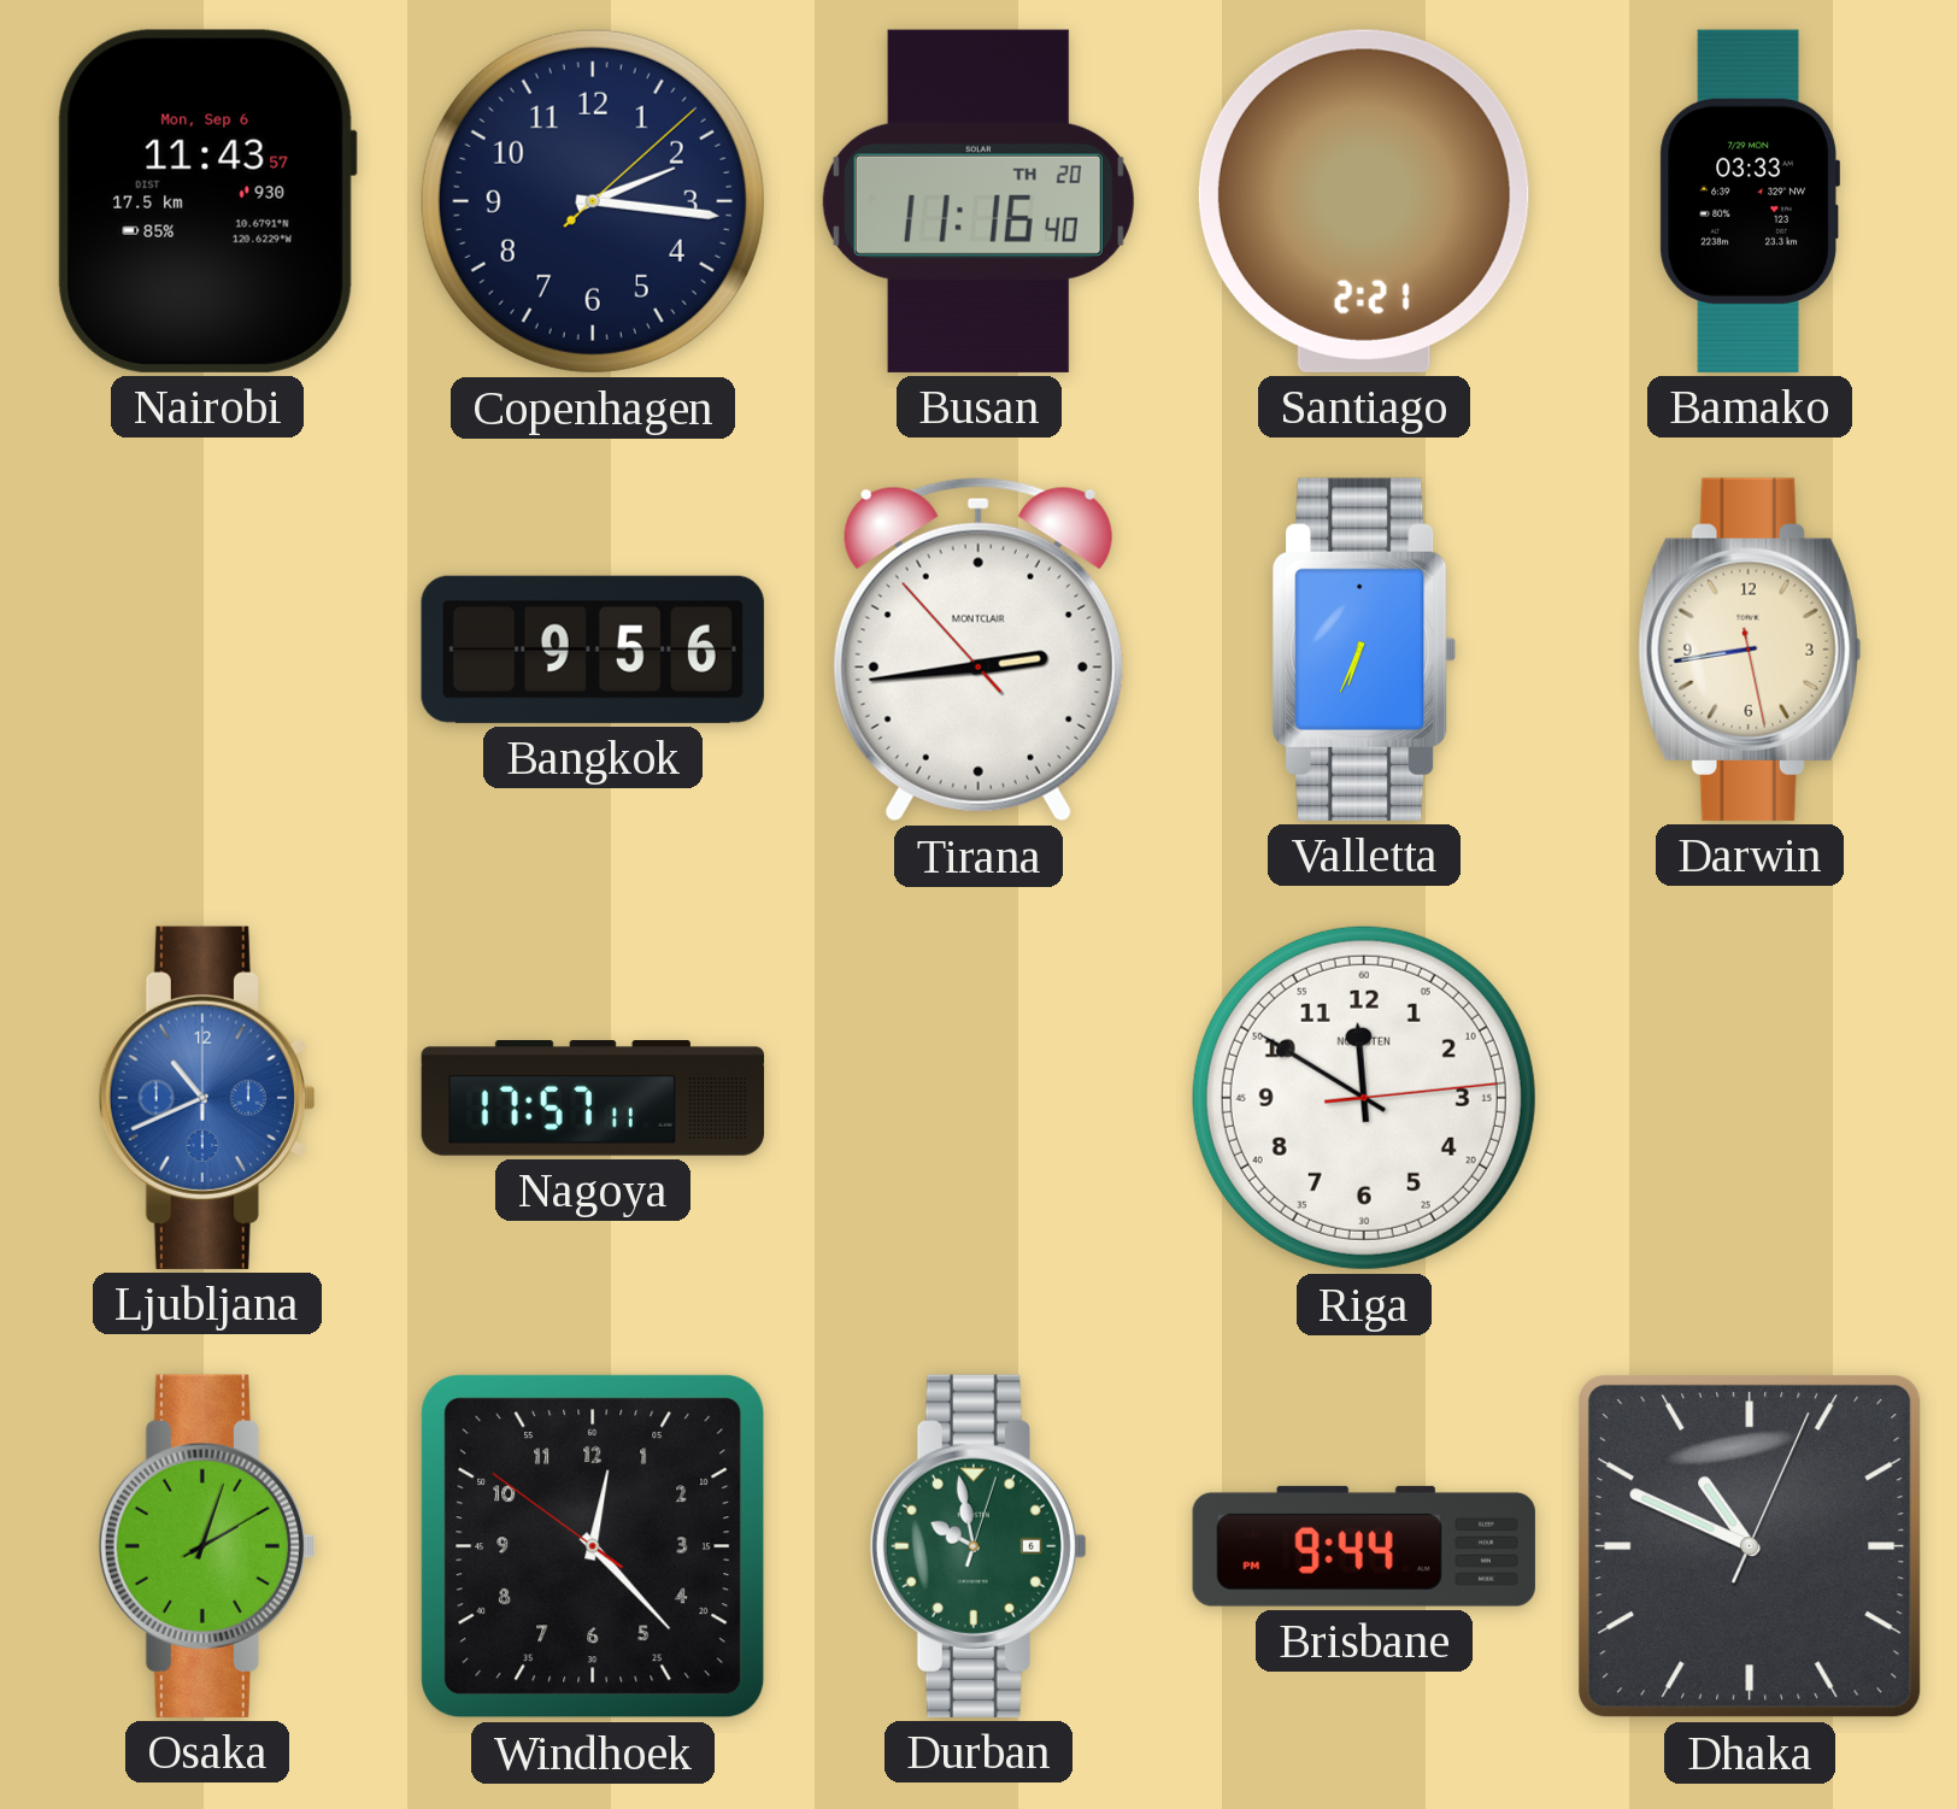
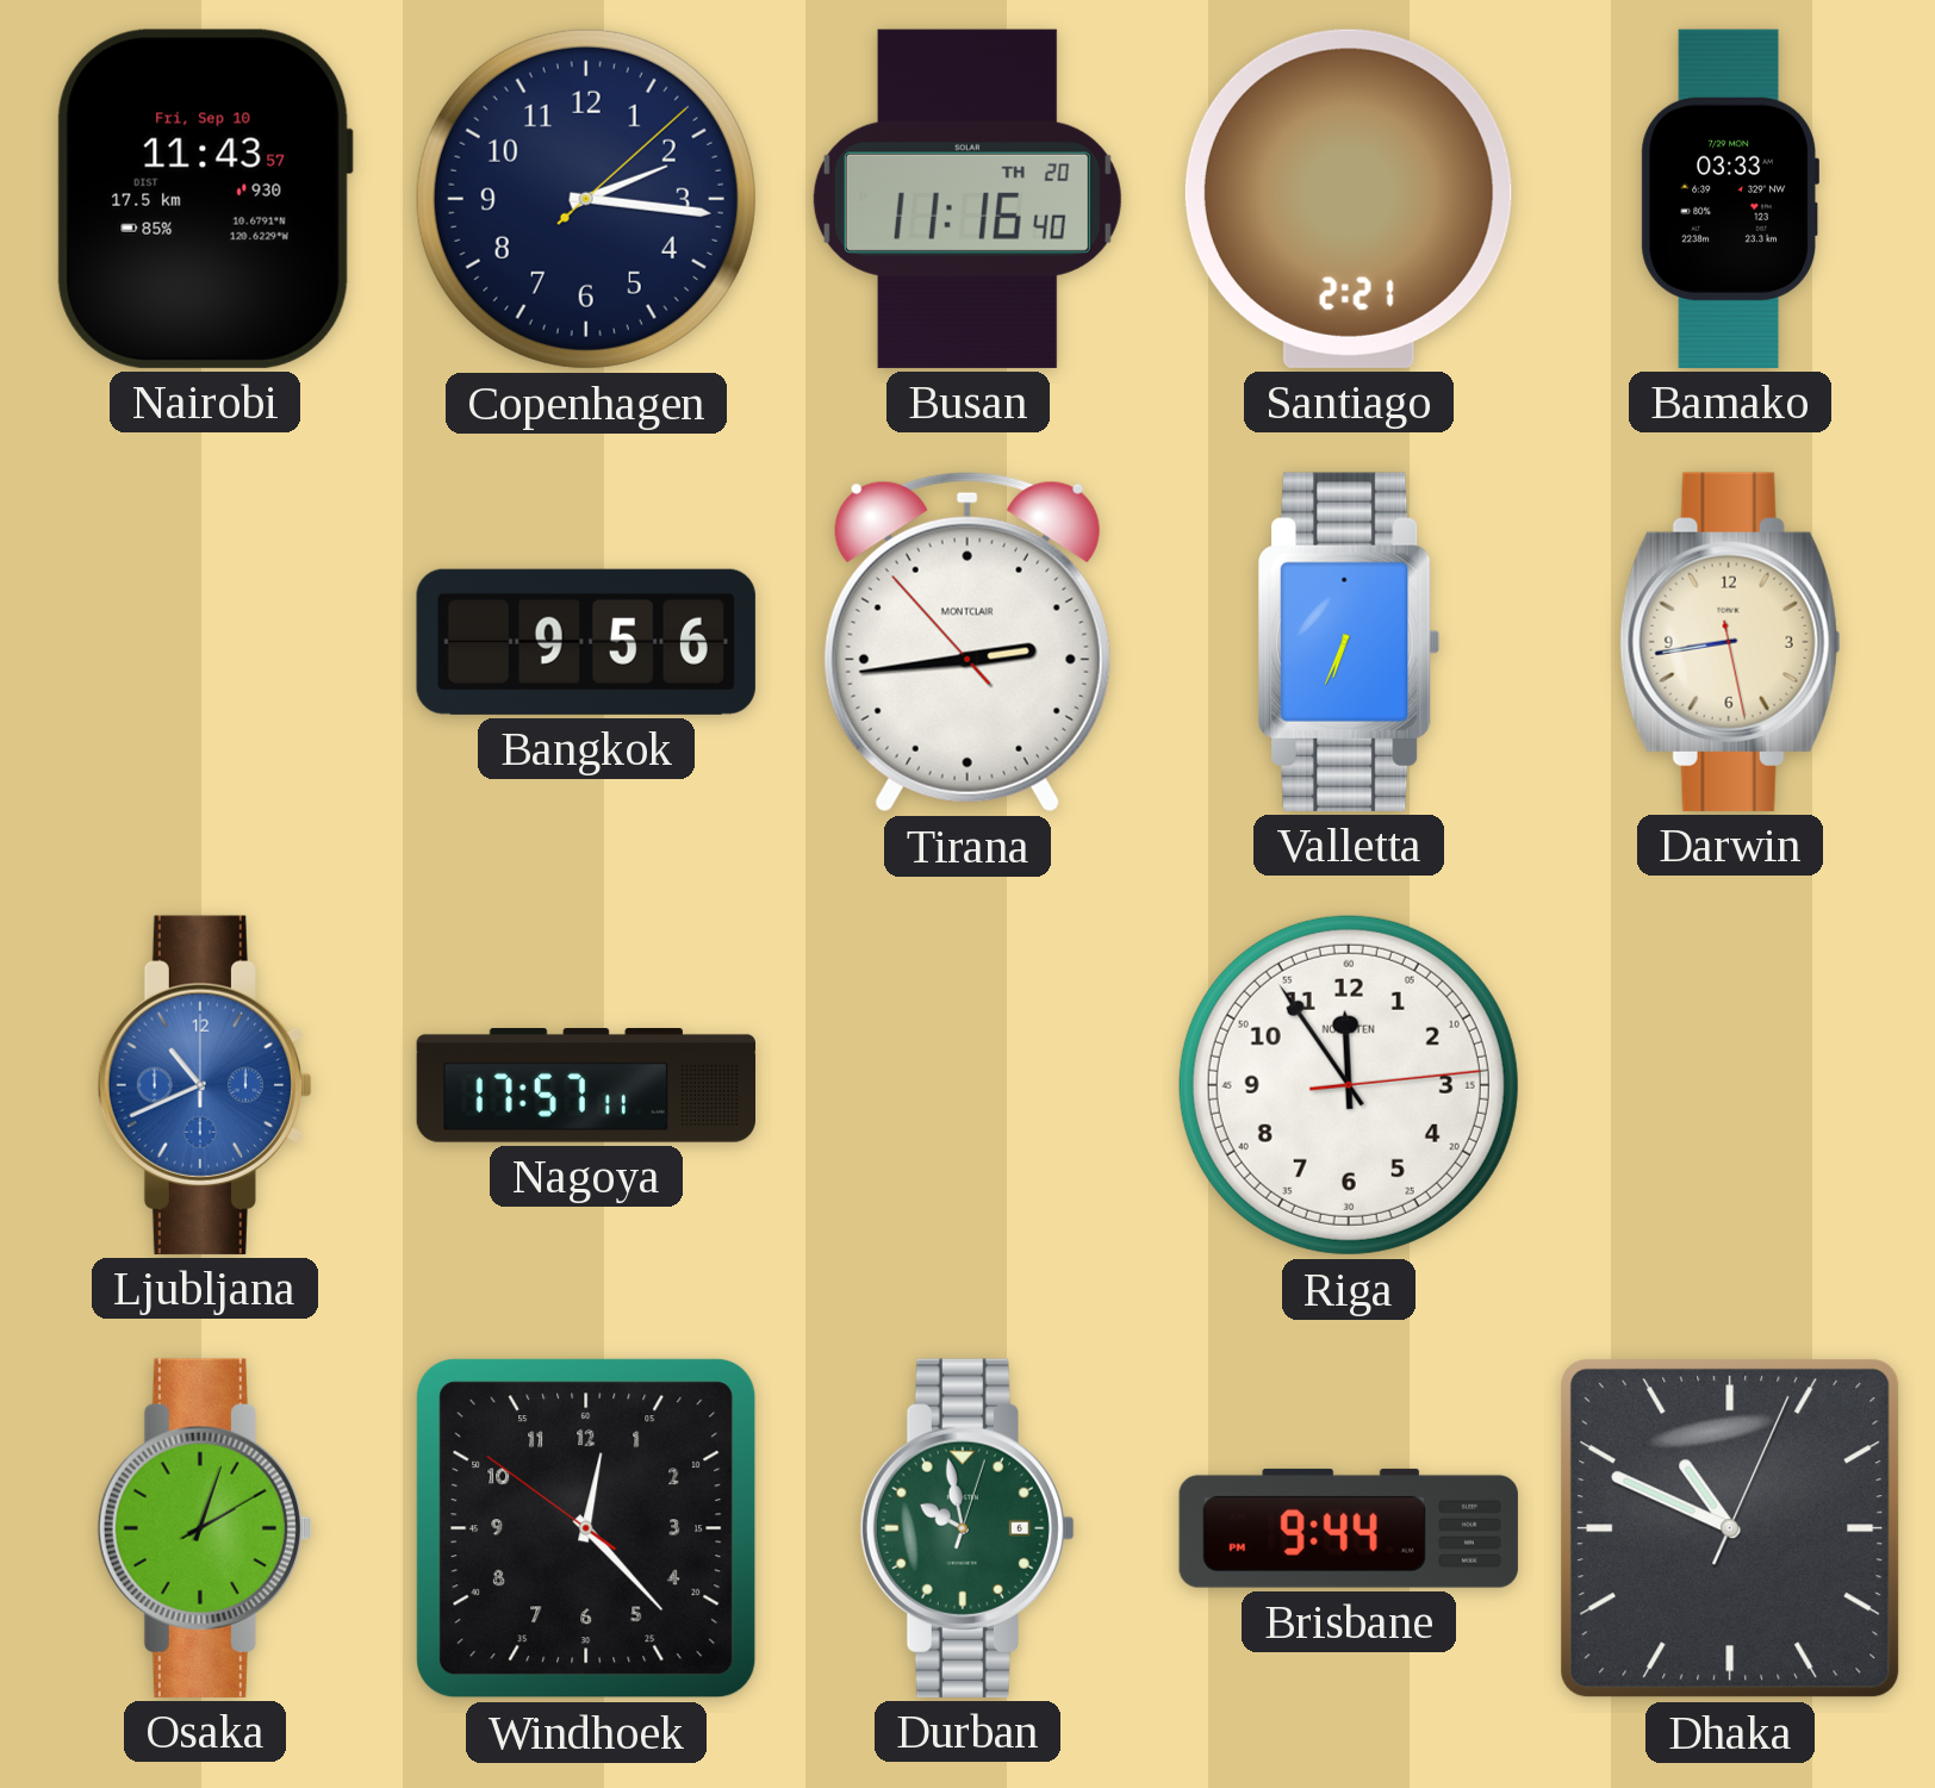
Nairobi date: Mon, Sep 6 -> Fri, Sep 10
Riga: 11:50 -> 11:54
